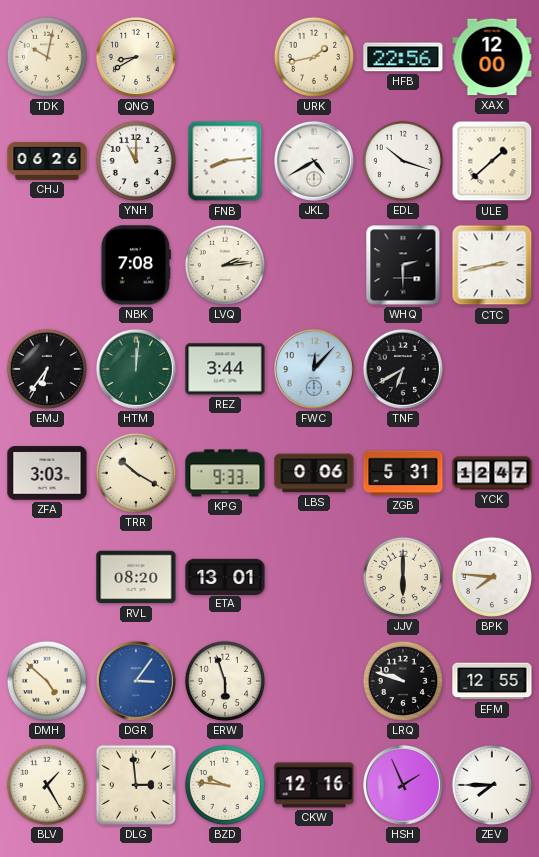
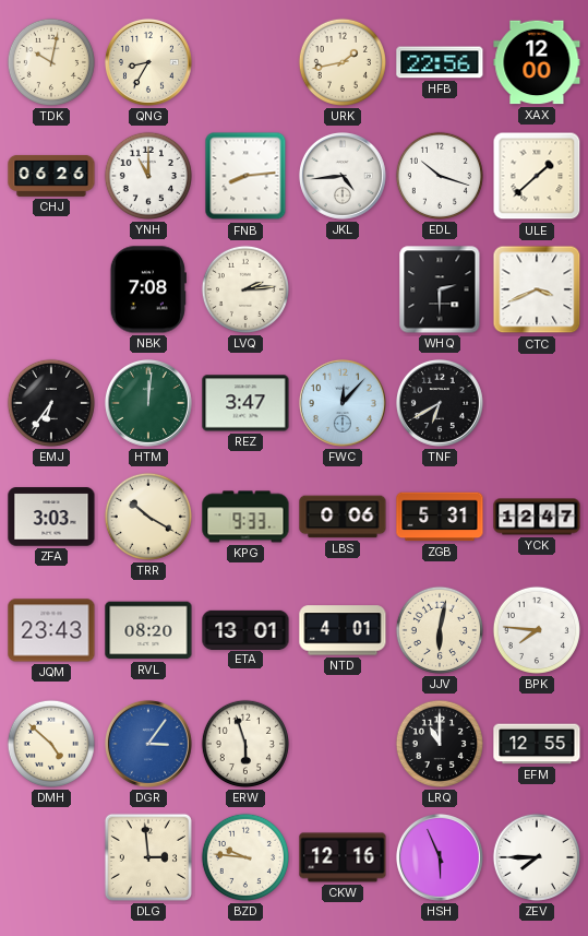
QNG: 8:40 -> 8:35
JKL: 4:40 -> 4:44
CTC: 2:43 -> 3:41
REZ: 3:44 -> 3:47
JQM: none -> 23:43
NTD: none -> 4:01
JJV: 6:00 -> 6:02
LRQ: 9:48 -> 11:00
BLV: 1:25 -> none
HSH: 1:56 -> 5:56
